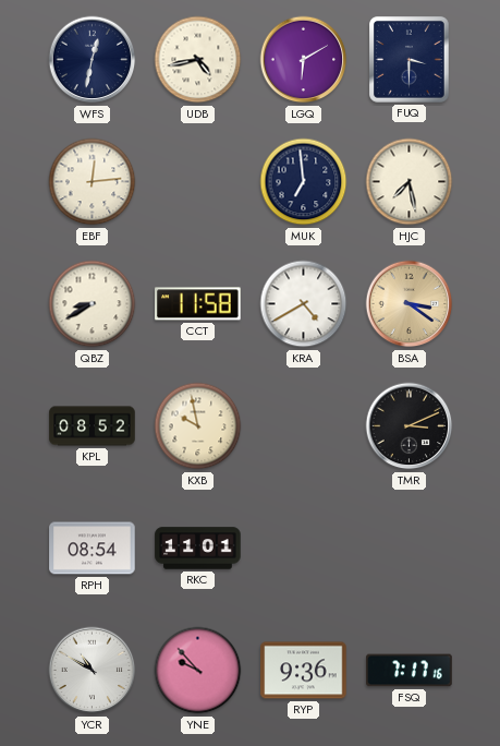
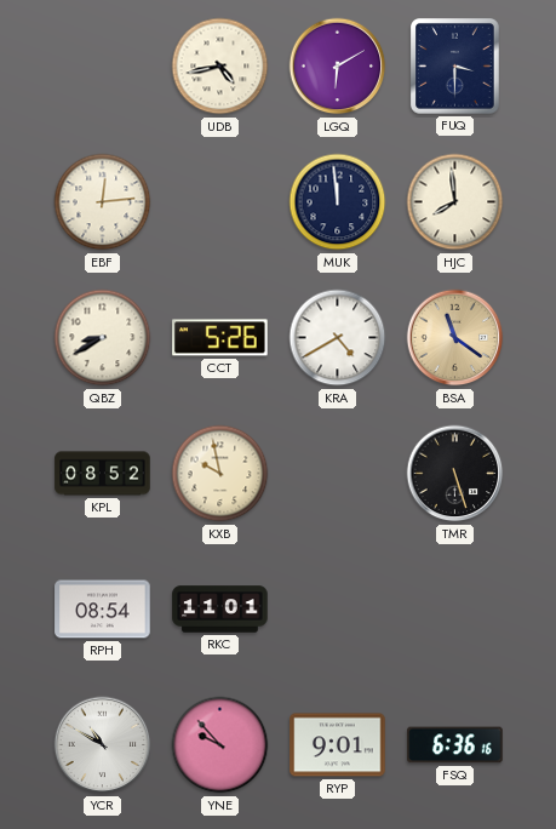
WFS: 12:32 -> none
MUK: 6:59 -> 11:59
HJC: 7:28 -> 7:59
CCT: 11:58 -> 5:26
BSA: 3:21 -> 11:21
TMR: 3:11 -> 5:27
RYP: 9:36 -> 9:01
FSQ: 7:17 -> 6:36
